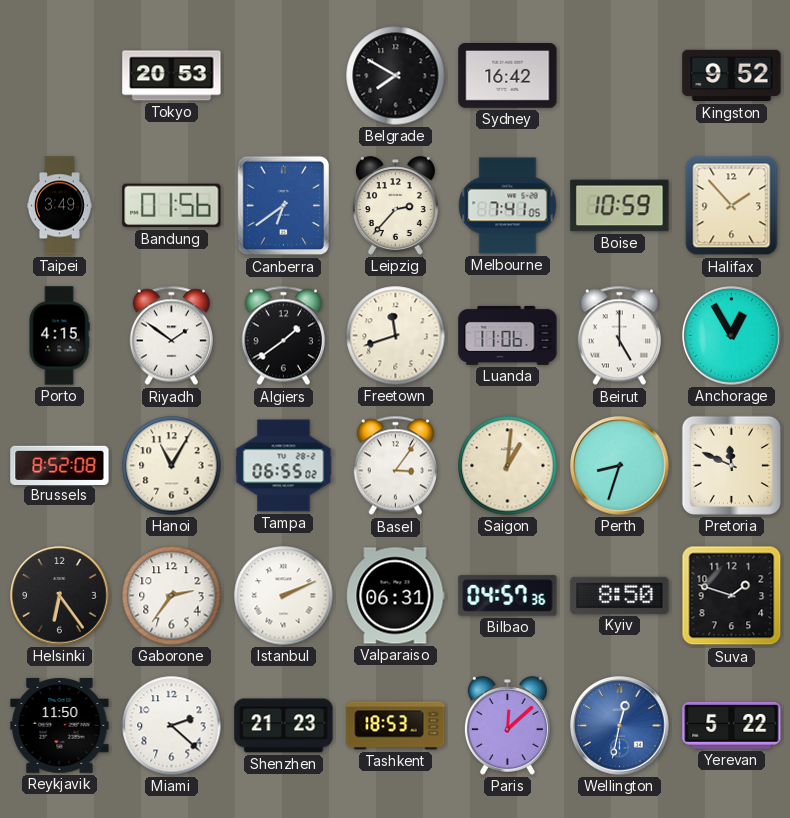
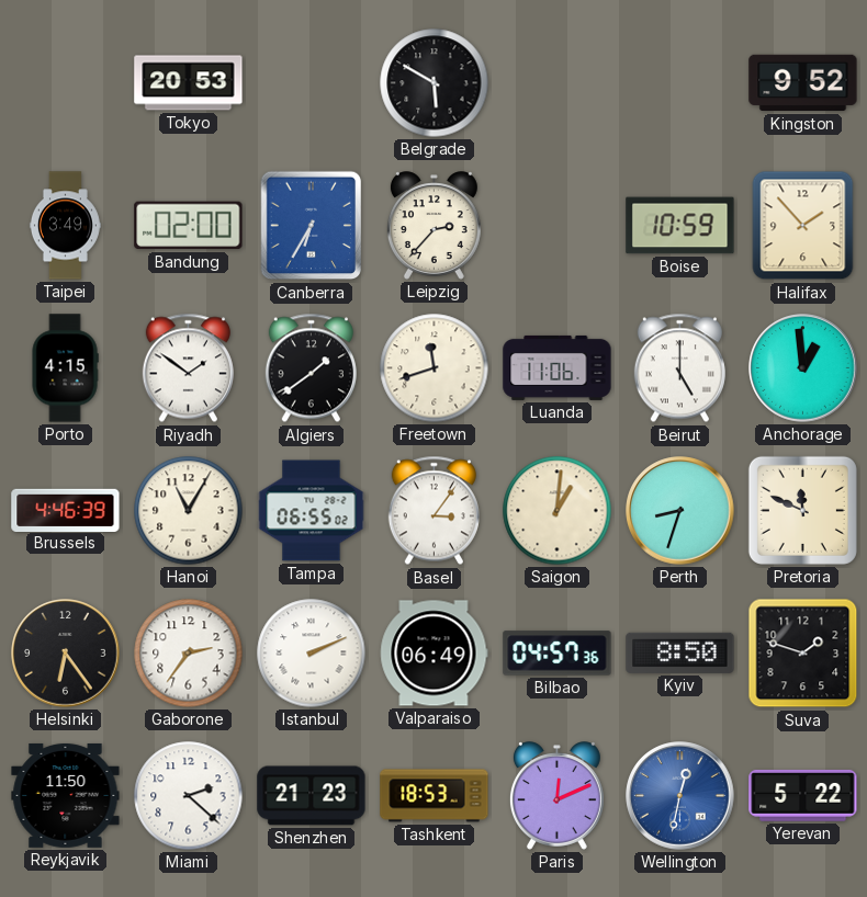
Belgrade: 7:50 -> 5:50
Sydney: 16:42 -> none
Bandung: 01:56 -> 02:00
Canberra: 6:39 -> 6:35
Melbourne: 7:41 -> none
Anchorage: 12:55 -> 12:59
Brussels: 8:52 -> 4:46
Valparaiso: 06:31 -> 06:49
Paris: 12:08 -> 12:11
